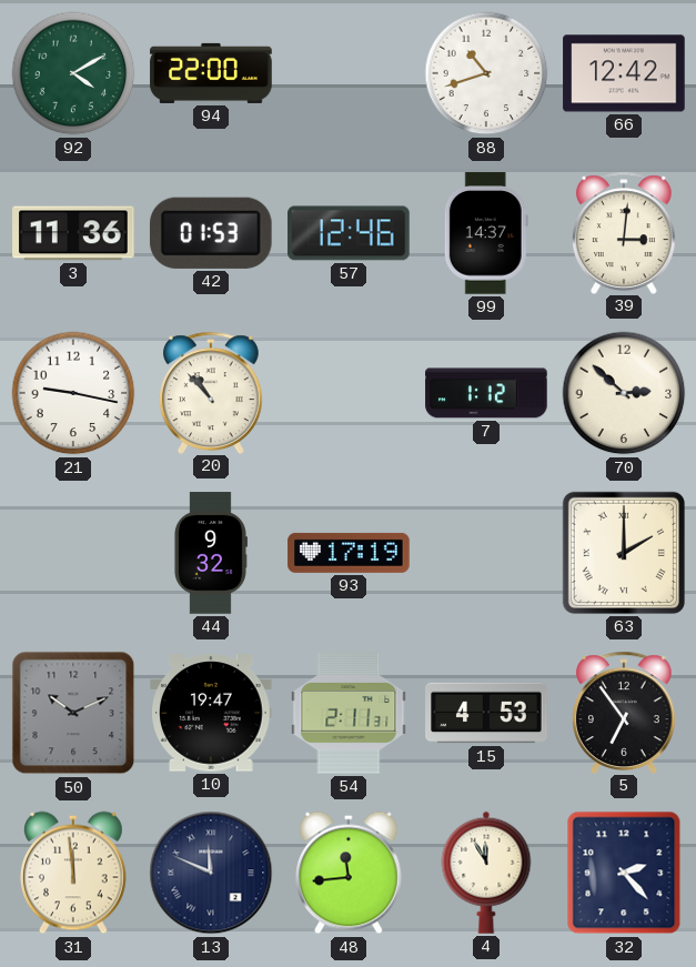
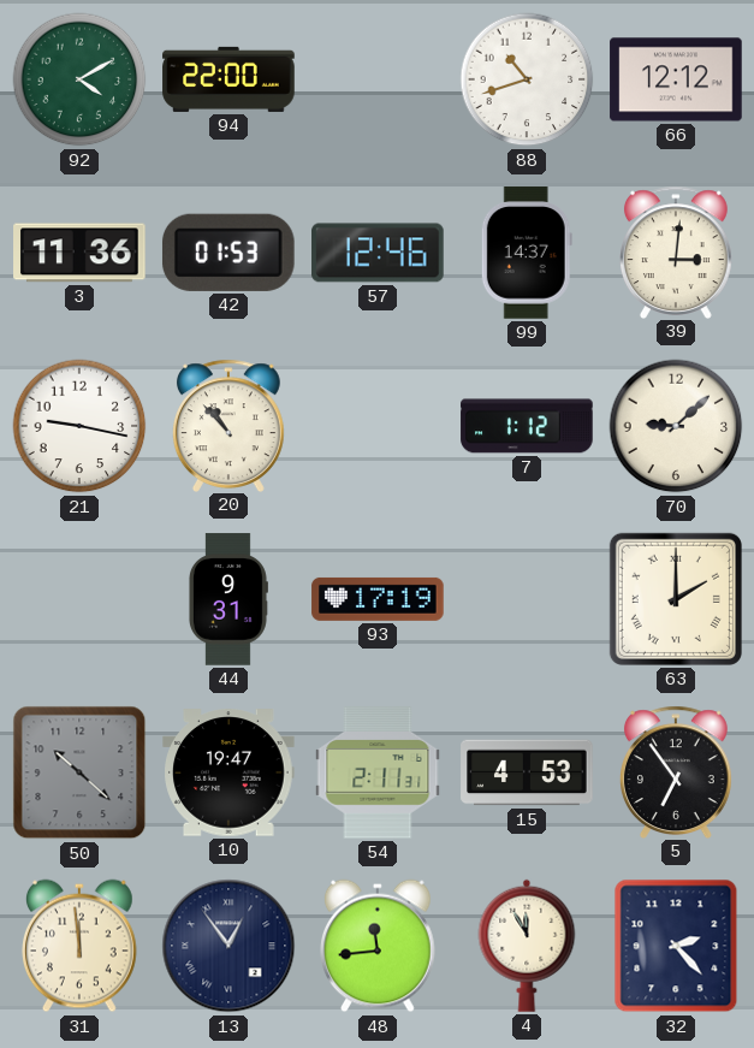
66: 12:42 -> 12:12
70: 2:52 -> 9:08
44: 9:32 -> 9:31
50: 10:11 -> 10:22
13: 11:49 -> 12:54
